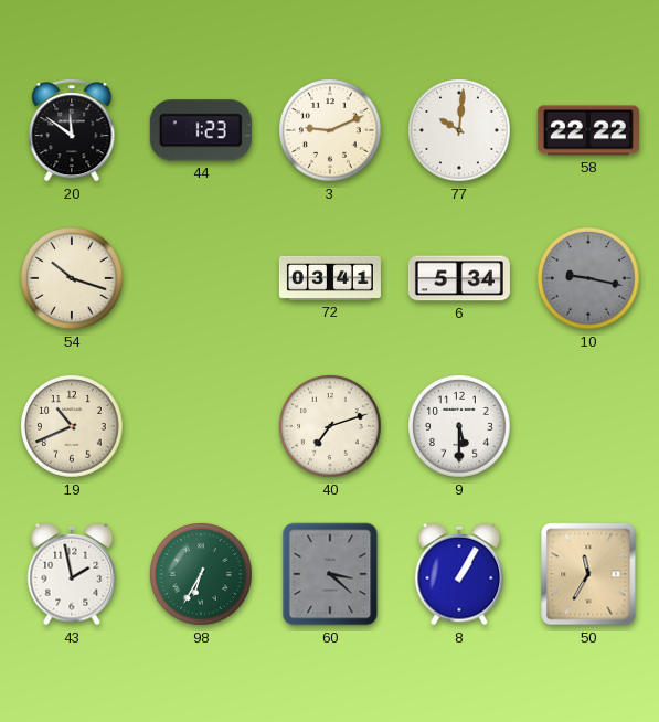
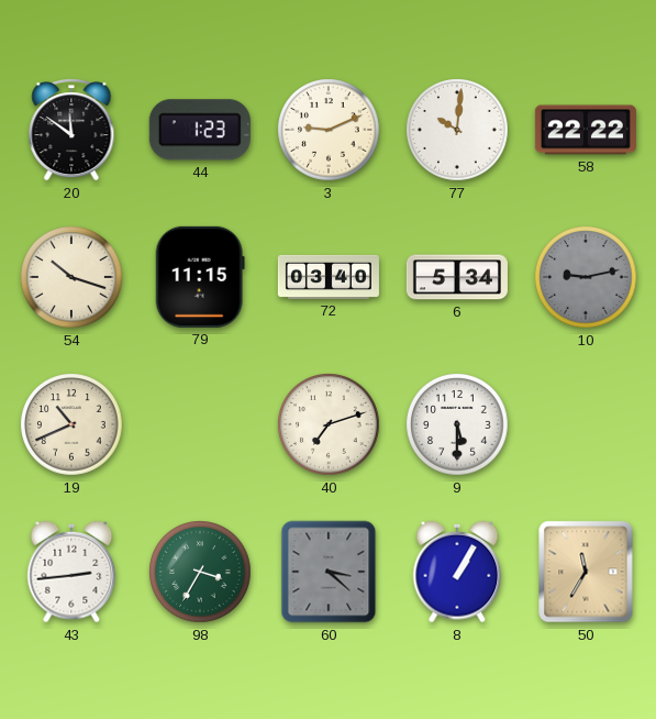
79: none -> 11:15
72: 03:41 -> 03:40
10: 9:17 -> 9:13
43: 1:58 -> 2:44
98: 6:35 -> 3:35
